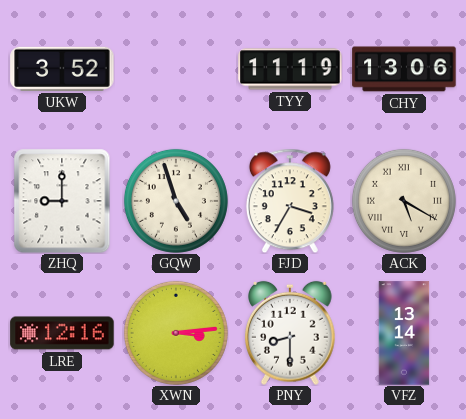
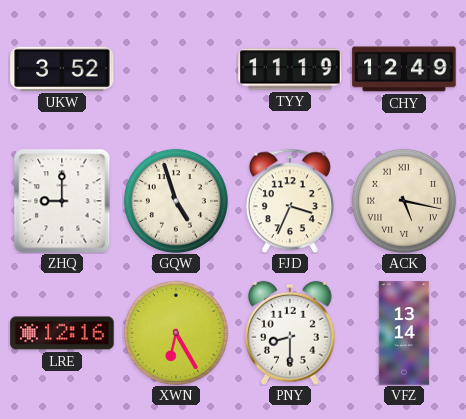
CHY: 13:06 -> 12:49
FJD: 3:35 -> 3:34
ACK: 5:20 -> 5:17
XWN: 3:14 -> 6:25
